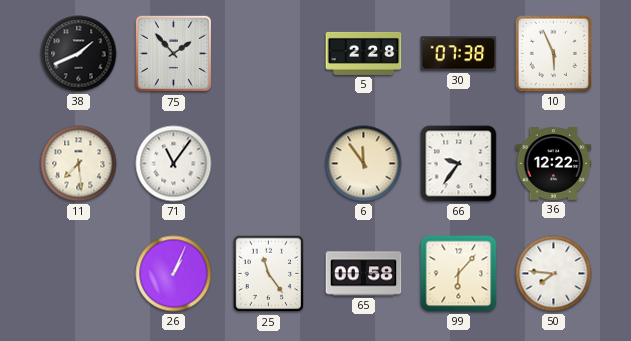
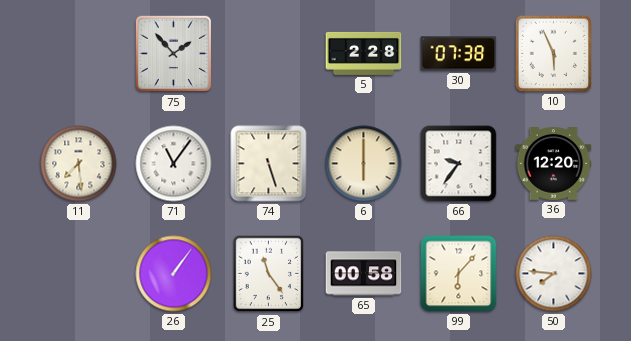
38: 1:41 -> none
74: none -> 5:27
6: 11:54 -> 6:00
36: 12:22 -> 12:20
26: 1:04 -> 1:06
